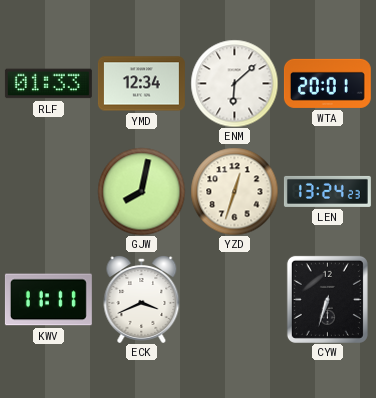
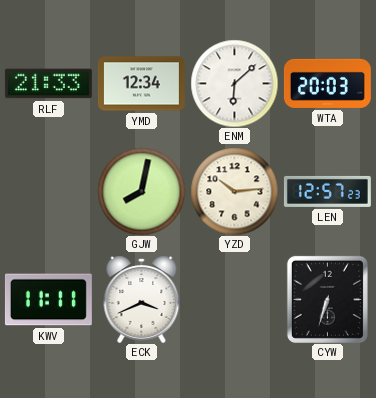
RLF: 01:33 -> 21:33
WTA: 20:01 -> 20:03
YZD: 12:33 -> 10:14
LEN: 13:24 -> 12:57
